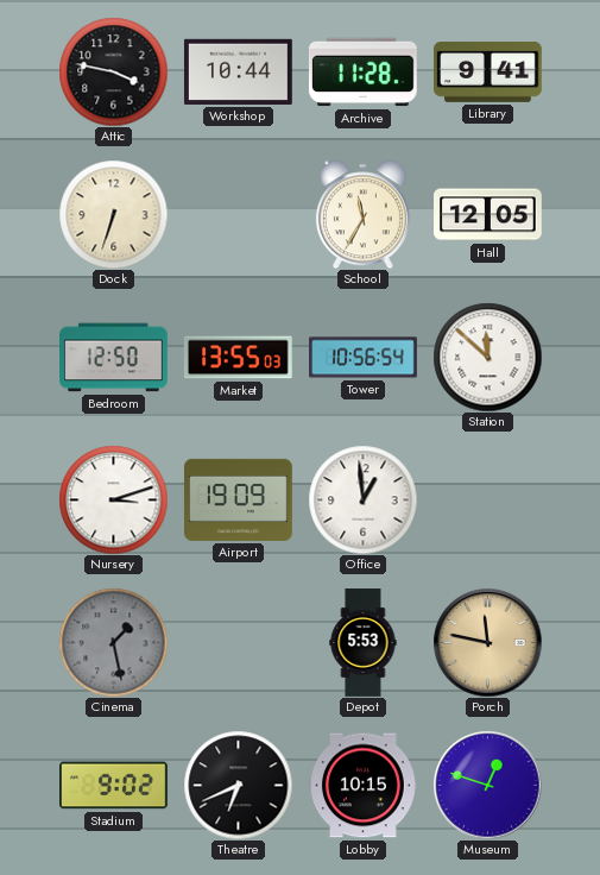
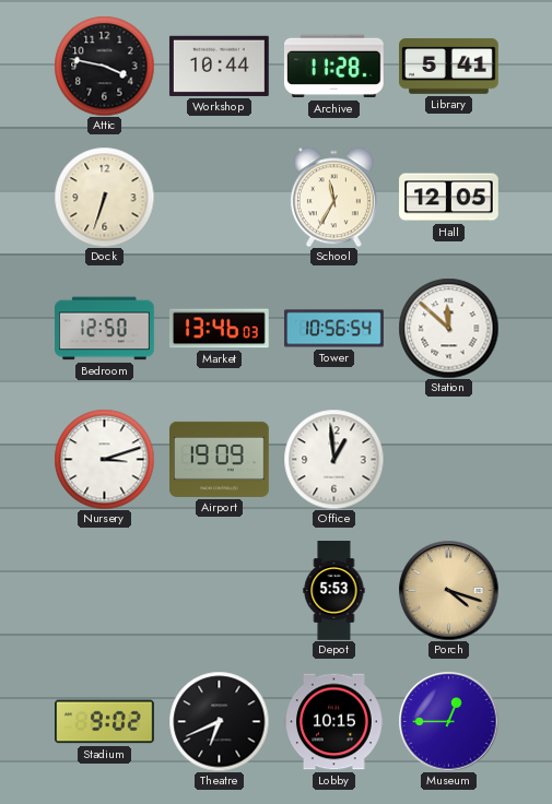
Library: 9:41 -> 5:41
Market: 13:55 -> 13:46
Cinema: 1:28 -> none
Porch: 11:47 -> 4:18
Museum: 12:48 -> 12:45
